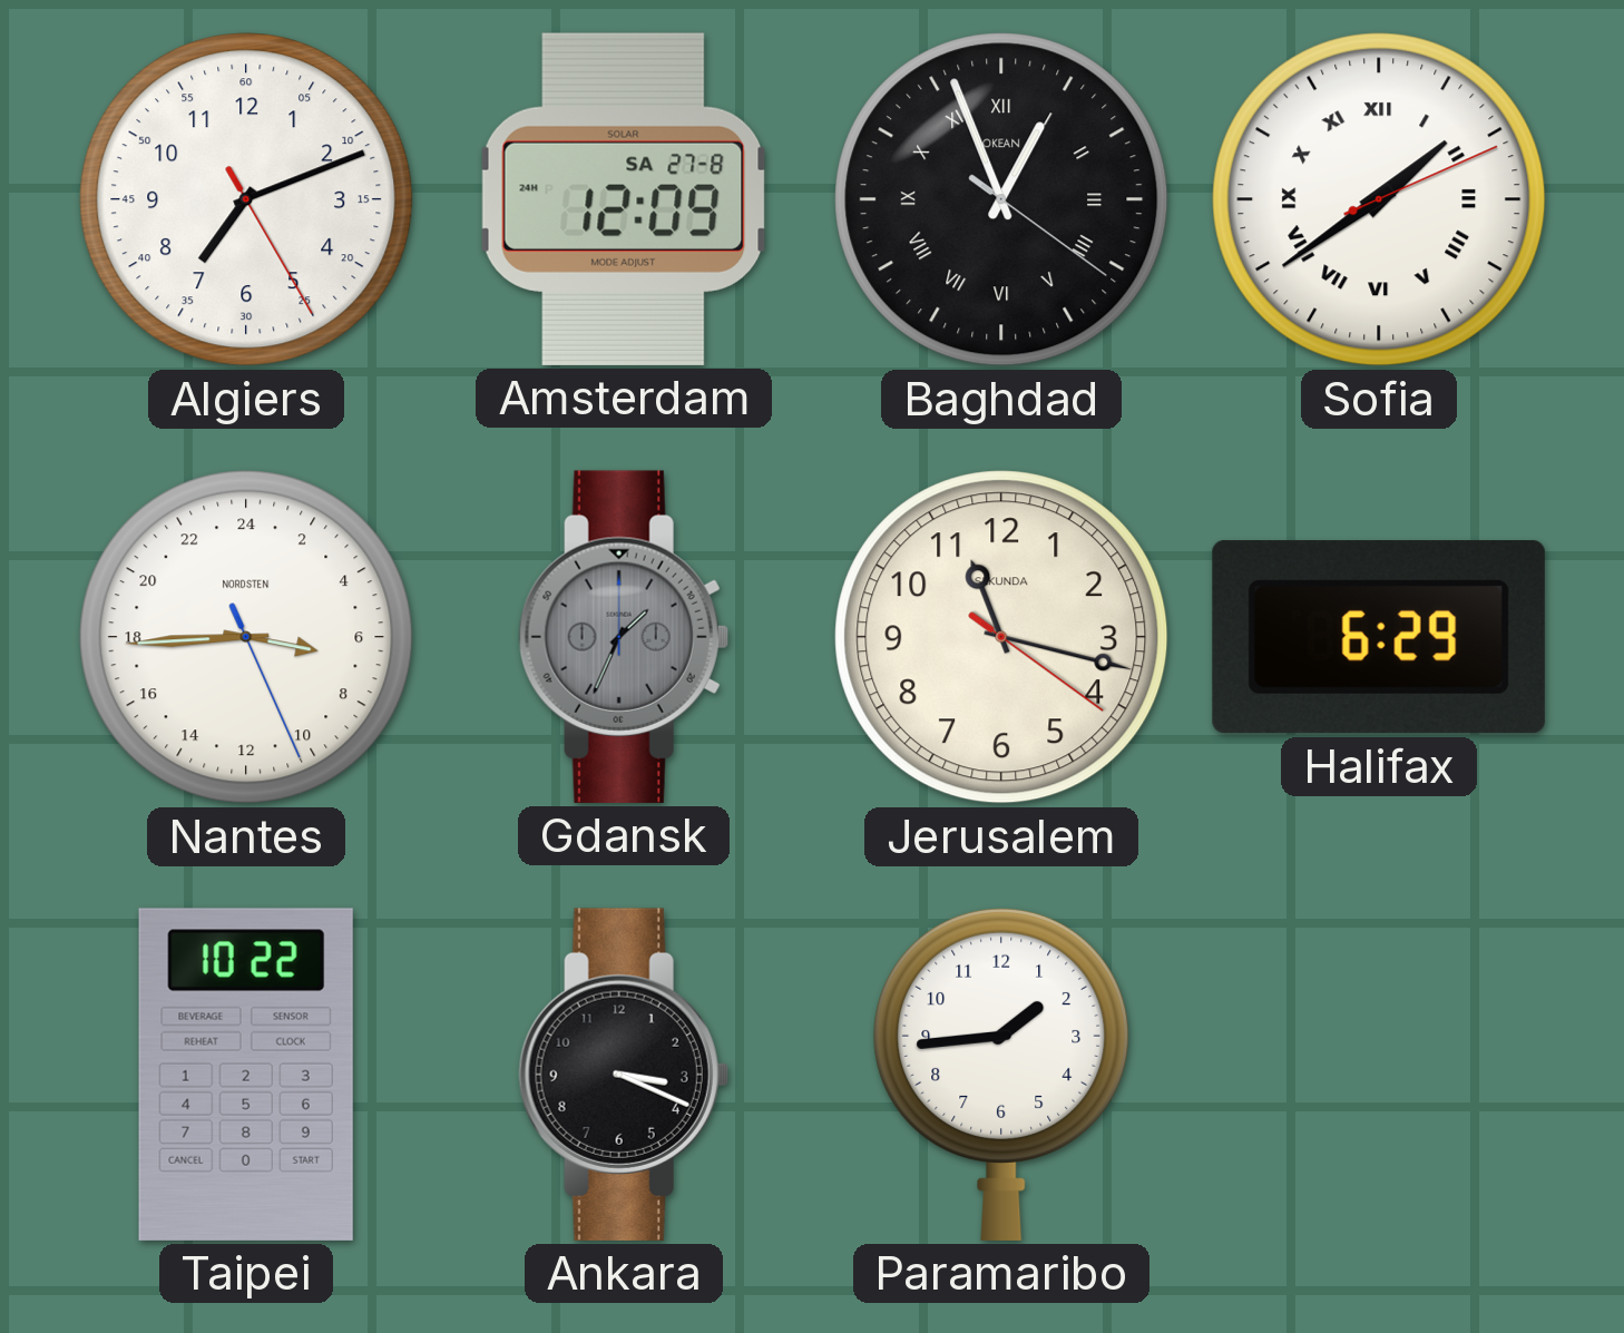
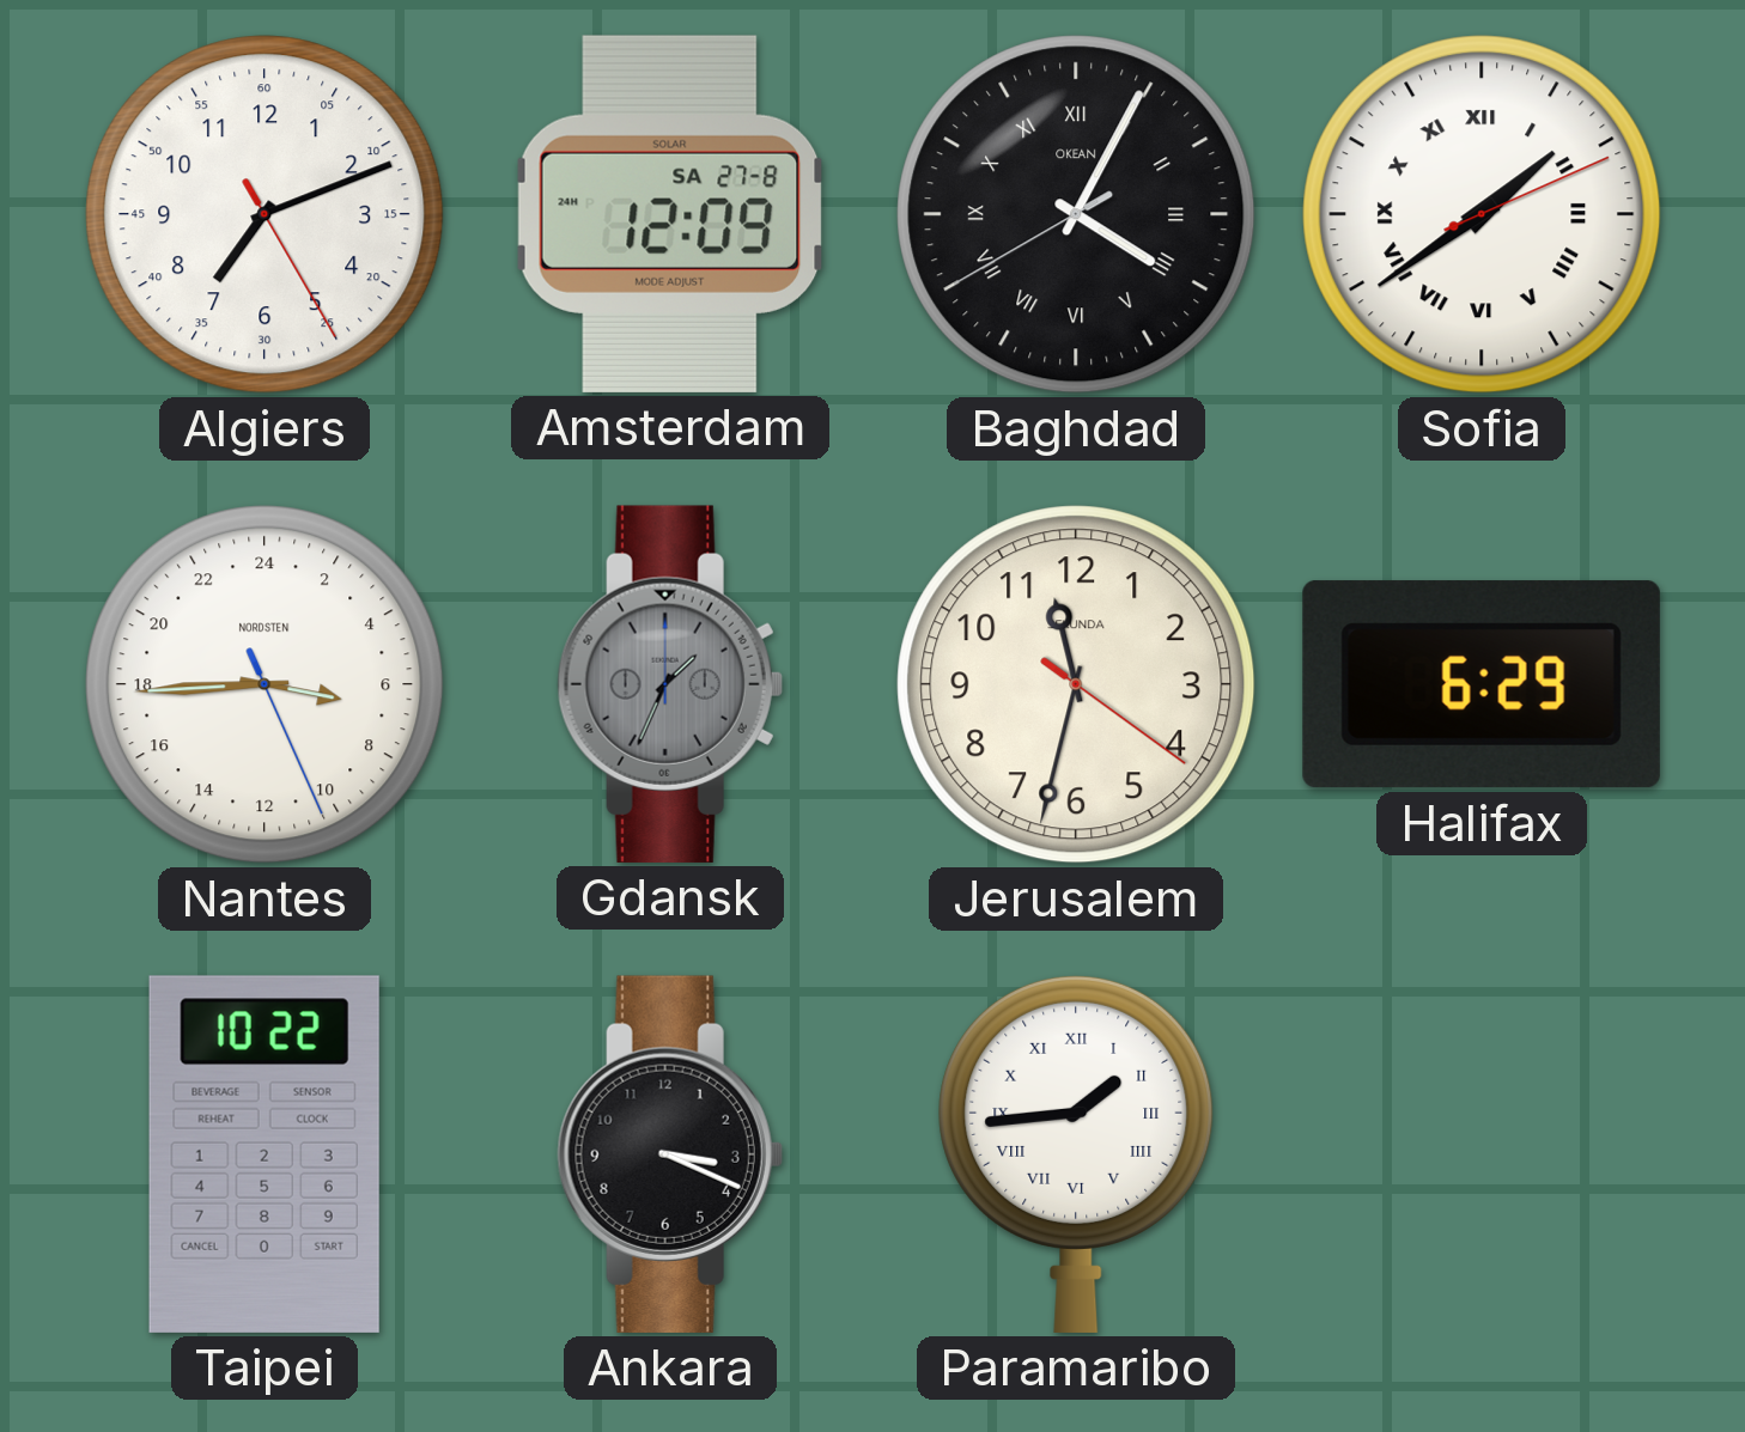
Baghdad: 12:56 -> 4:04
Jerusalem: 11:17 -> 11:32
Paramaribo numerals: Arabic -> Roman
